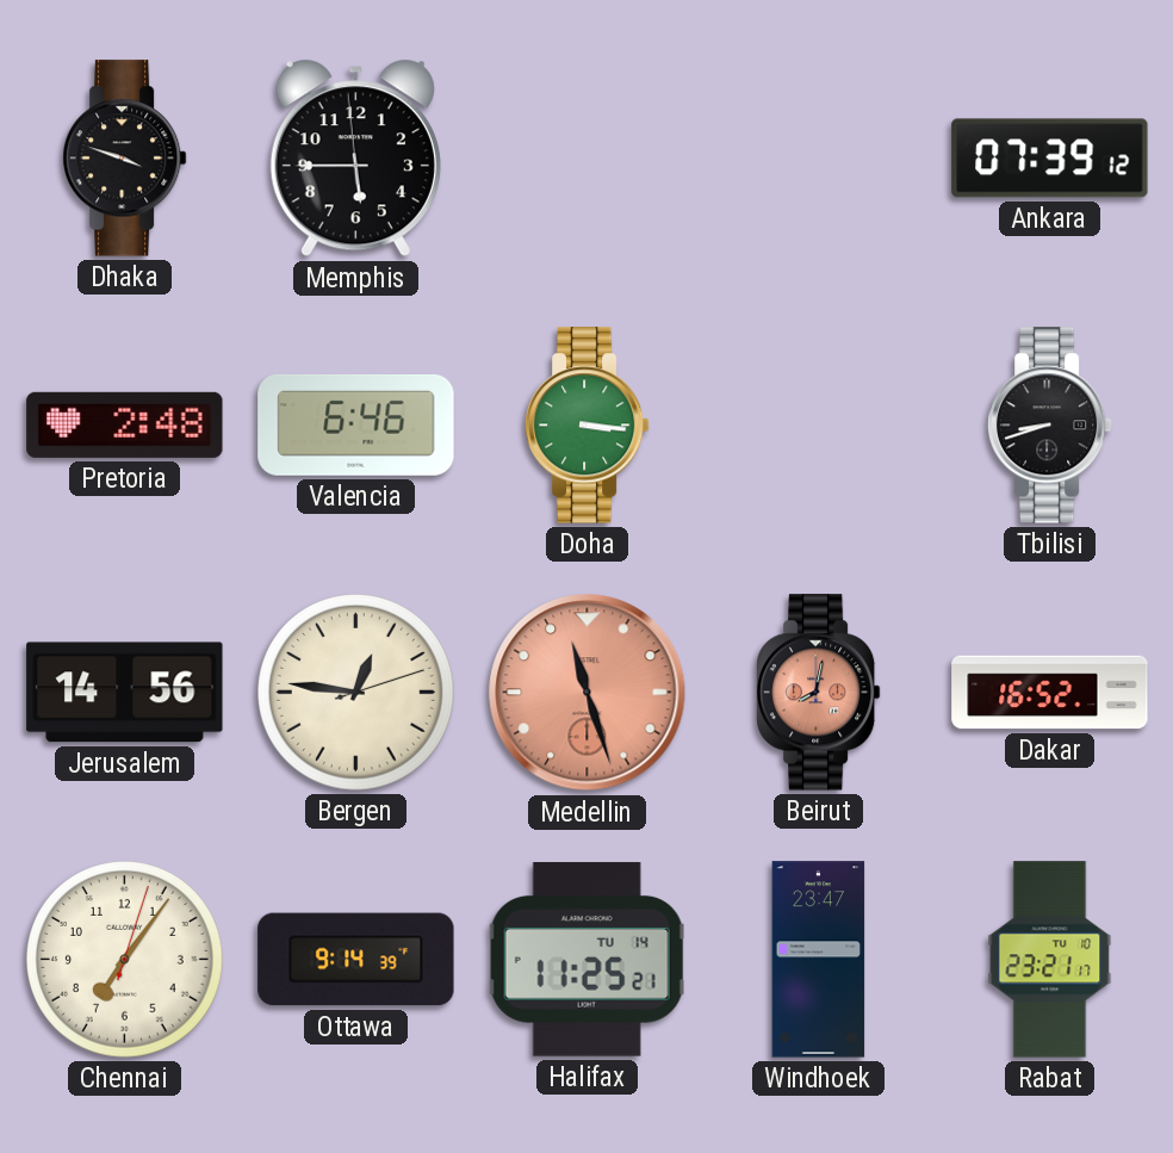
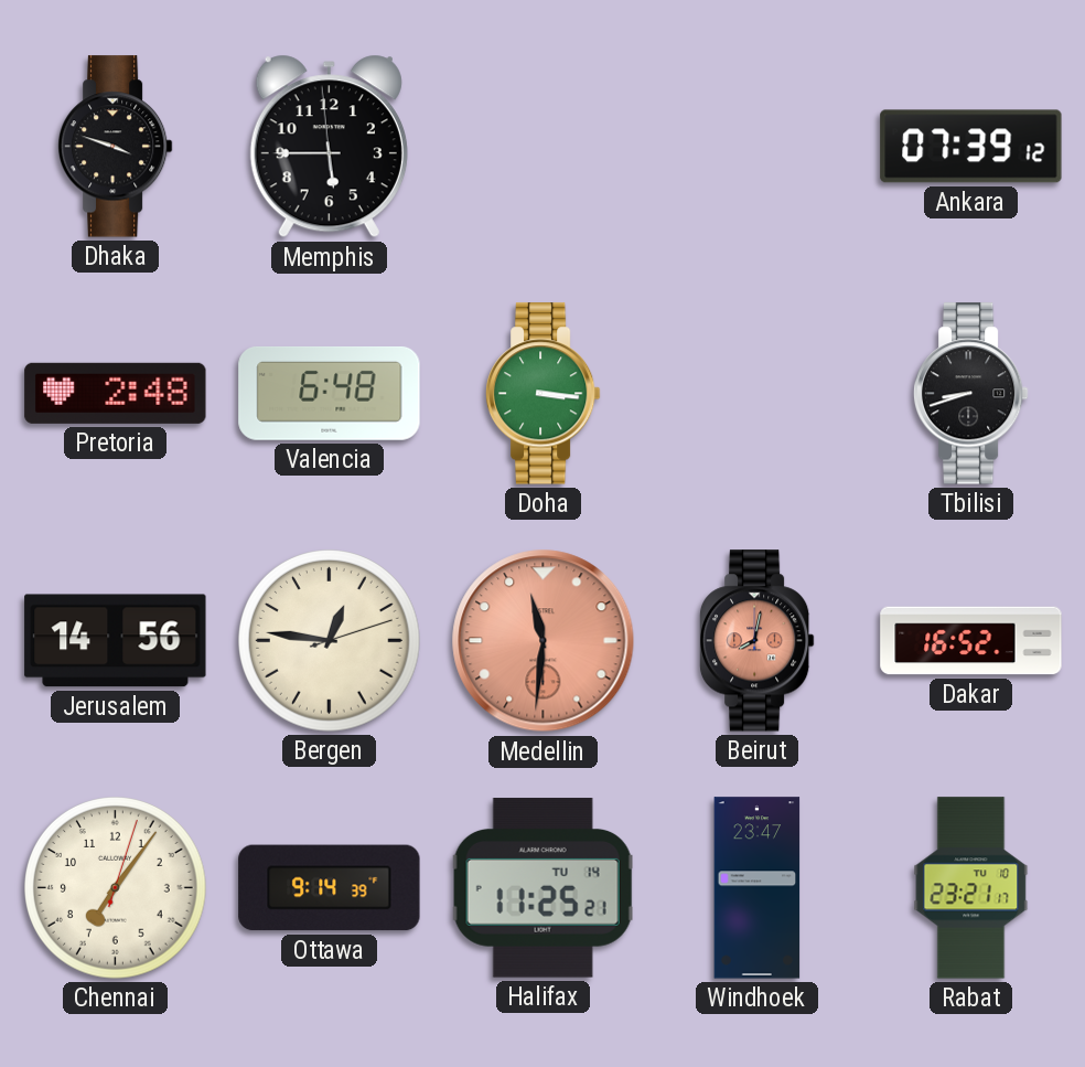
Valencia: 6:46 -> 6:48
Medellin: 11:27 -> 11:31
